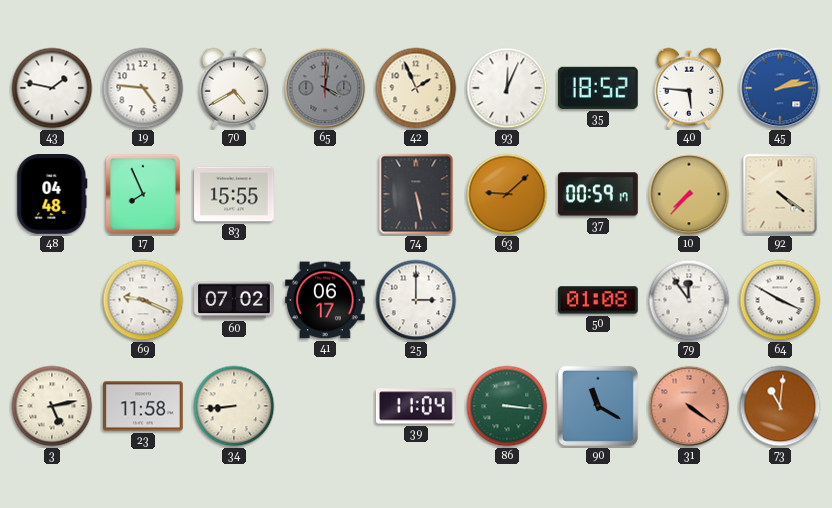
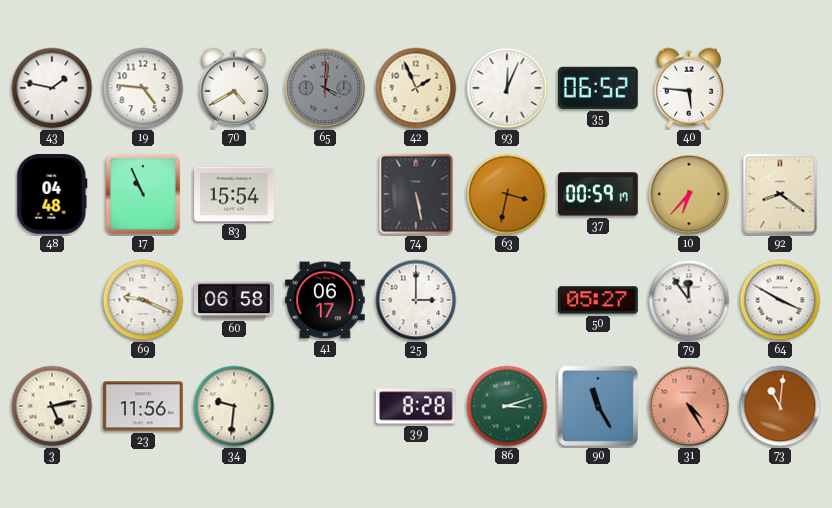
35: 18:52 -> 06:52
45: 2:13 -> none
17: 7:56 -> 10:56
83: 15:55 -> 15:54
63: 9:08 -> 3:32
10: 7:37 -> 6:37
92: 4:21 -> 8:21
60: 07:02 -> 06:58
50: 01:08 -> 05:27
23: 11:58 -> 11:56
34: 8:44 -> 9:31
39: 11:04 -> 8:28
86: 3:16 -> 3:12
90: 11:20 -> 11:25
31: 4:21 -> 4:25
